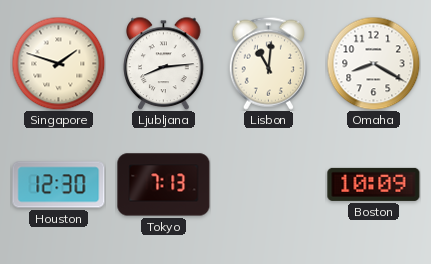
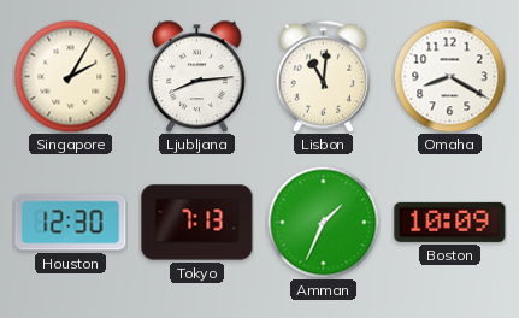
Singapore: 1:48 -> 2:05
Amman: none -> 1:34
